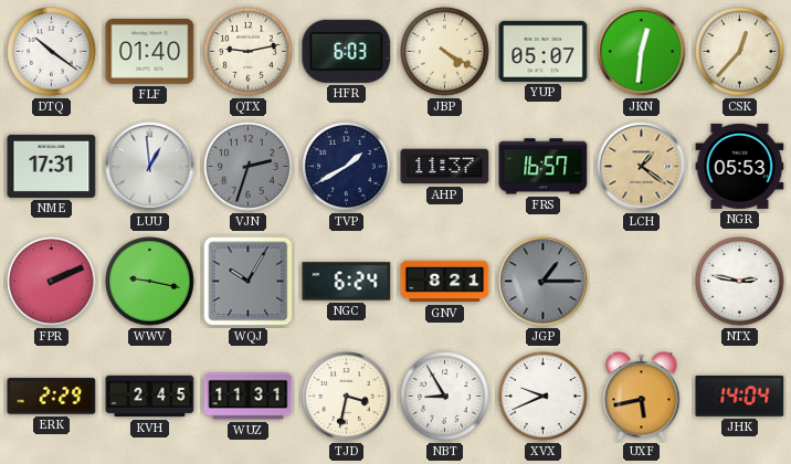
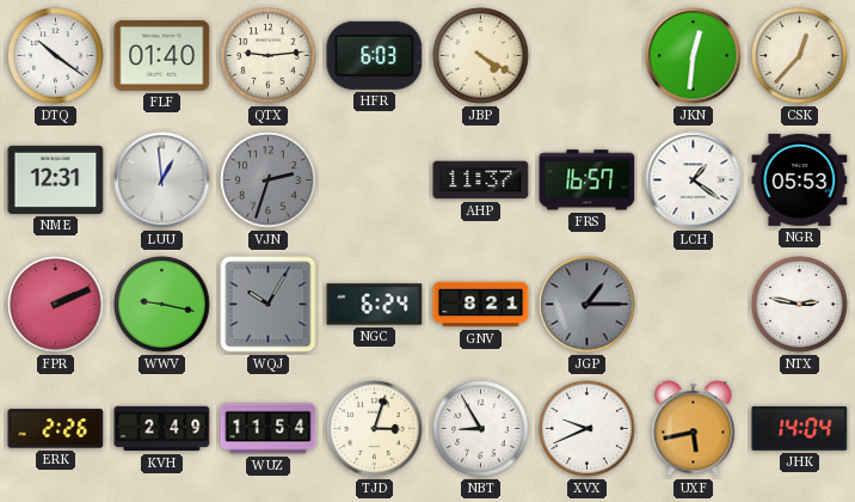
QTX: 9:13 -> 9:14
YUP: 05:07 -> none
NME: 17:31 -> 12:31
TVP: 1:40 -> none
LCH dial: champagne -> white
ERK: 2:29 -> 2:26
KVH: 2:45 -> 2:49
WUZ: 11:31 -> 11:54
TJD: 3:32 -> 3:03
